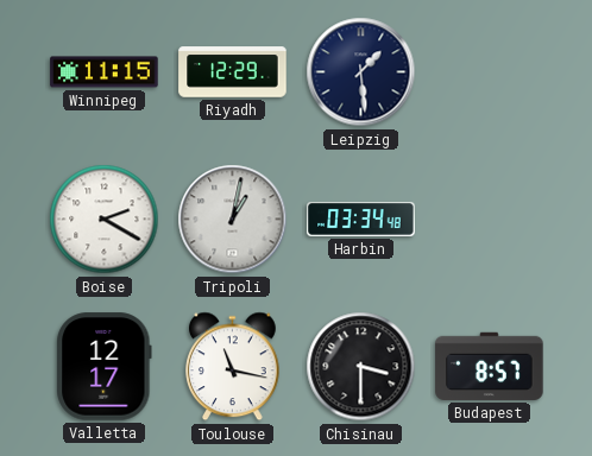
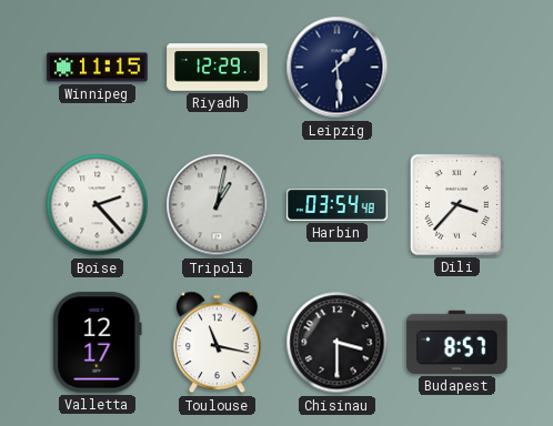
Boise: 2:20 -> 2:23
Harbin: 03:34 -> 03:54
Dili: none -> 3:37
